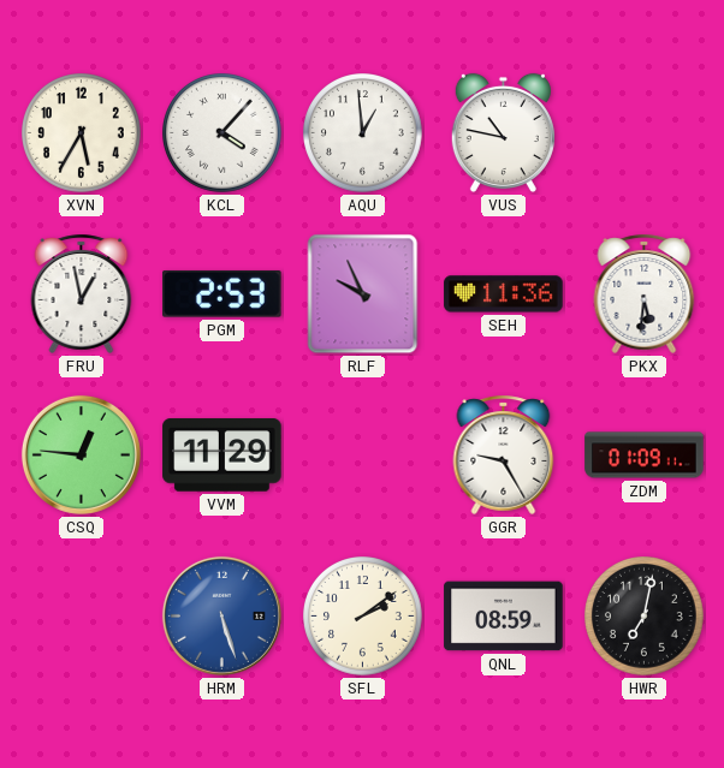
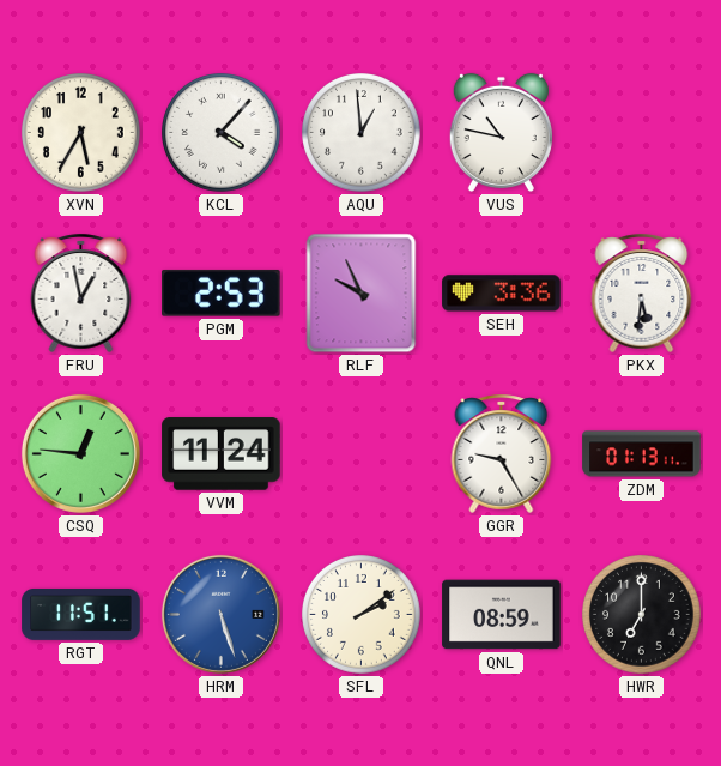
SEH: 11:36 -> 3:36
VVM: 11:29 -> 11:24
ZDM: 01:09 -> 01:13
RGT: none -> 11:51
HWR: 7:02 -> 7:00
